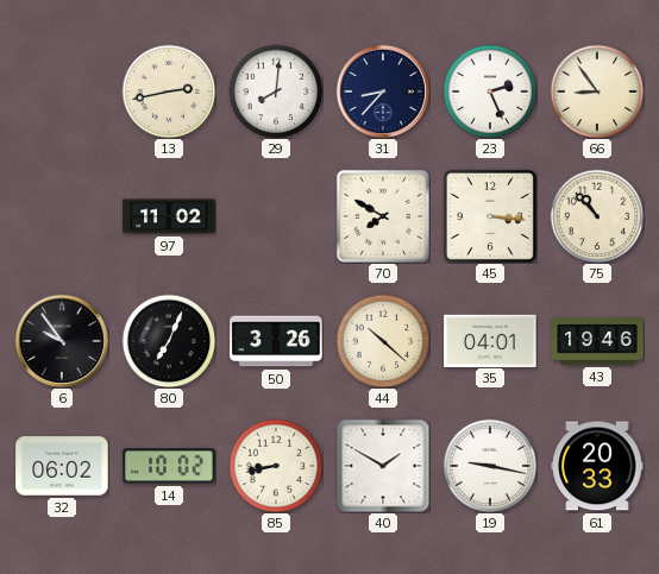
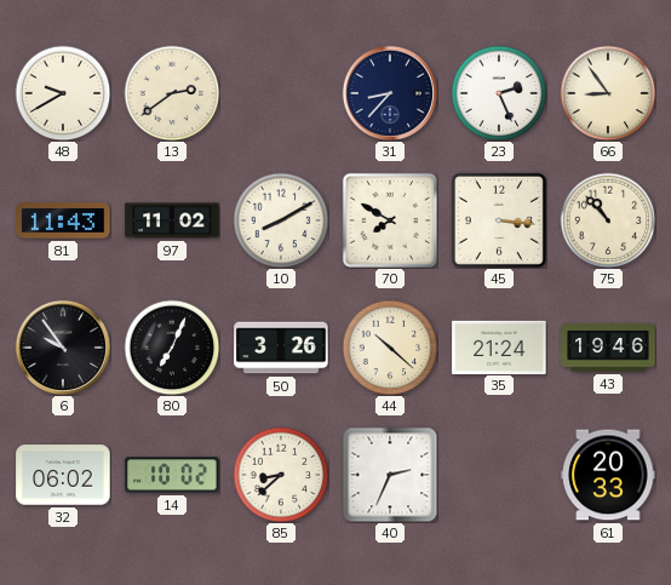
48: none -> 9:40
13: 2:43 -> 2:39
29: 8:01 -> none
81: none -> 11:43
10: none -> 8:10
35: 04:01 -> 21:24
85: 8:43 -> 8:38
40: 1:50 -> 2:34
19: 9:17 -> none
